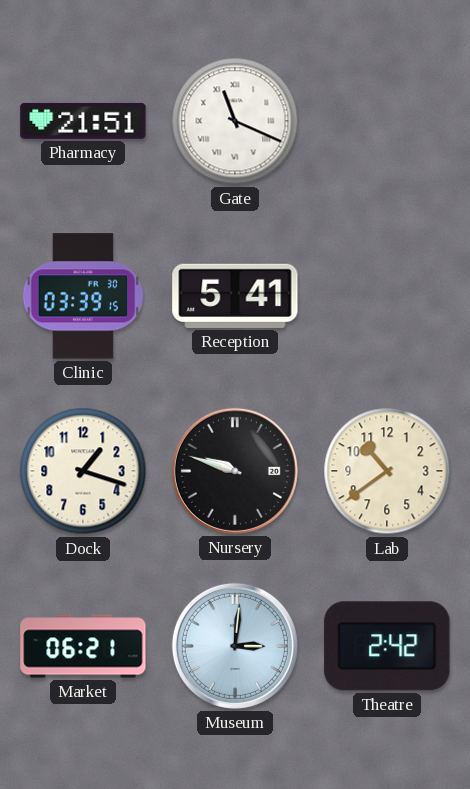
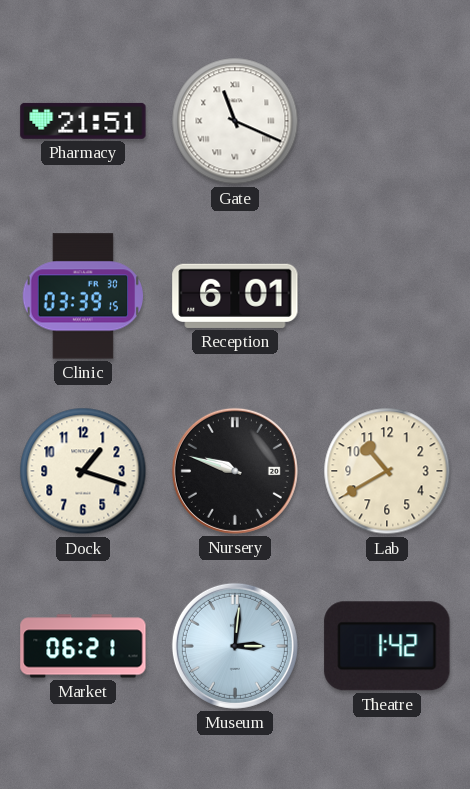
Reception: 5:41 -> 6:01
Lab: 10:39 -> 10:40
Theatre: 2:42 -> 1:42
